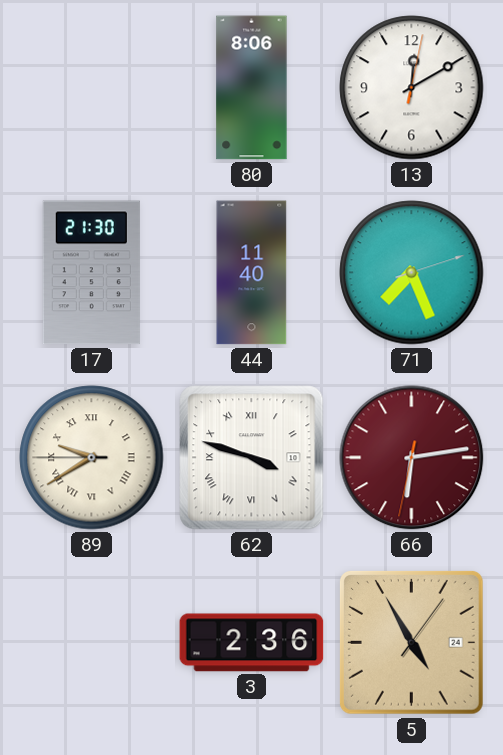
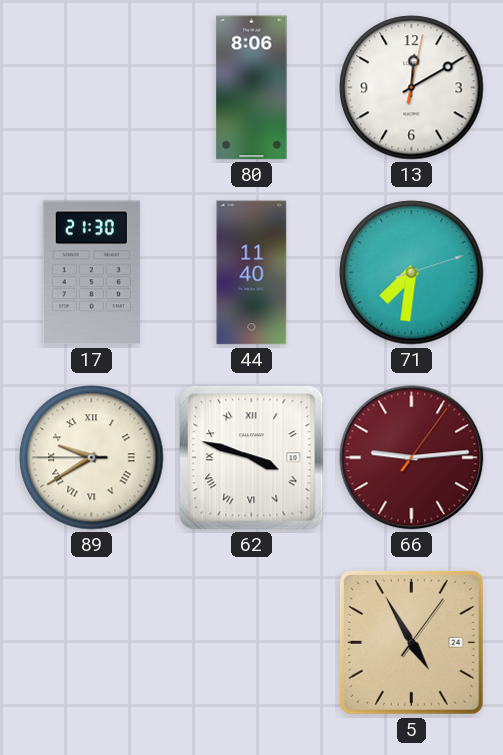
71: 7:26 -> 7:31
66: 6:13 -> 9:14
3: 2:36 -> none
